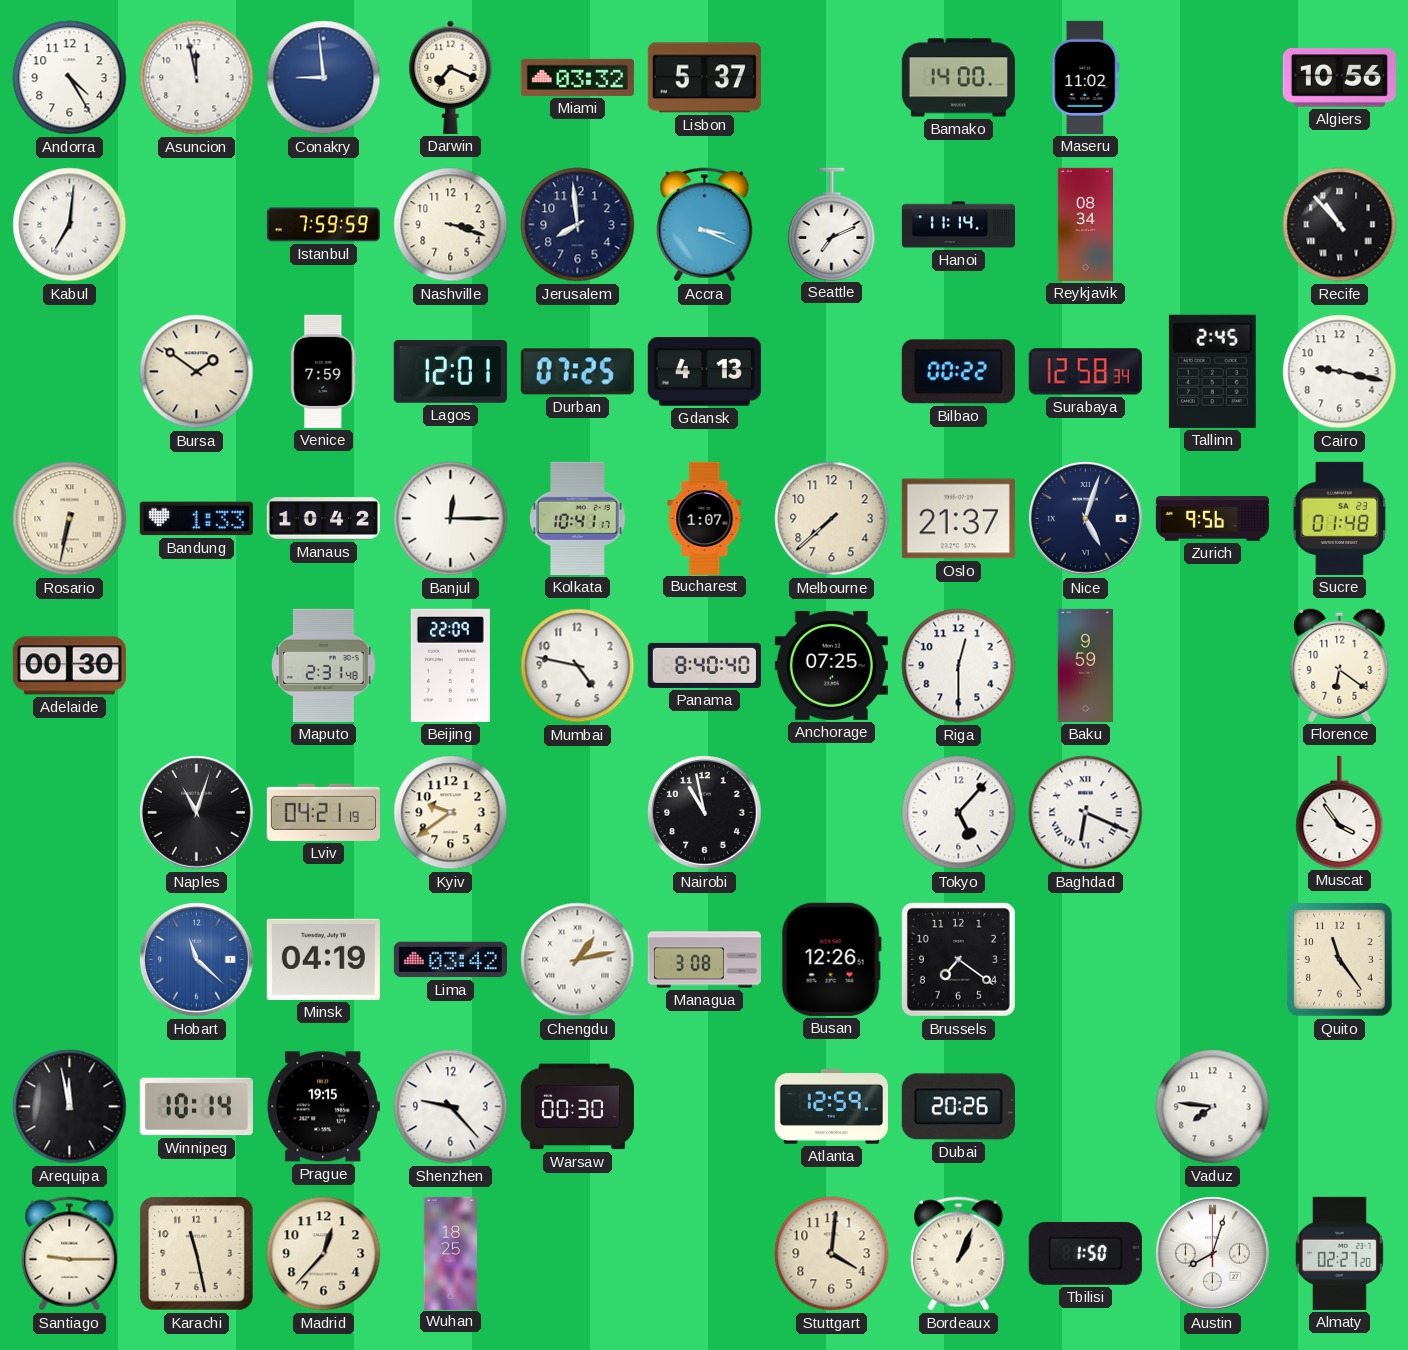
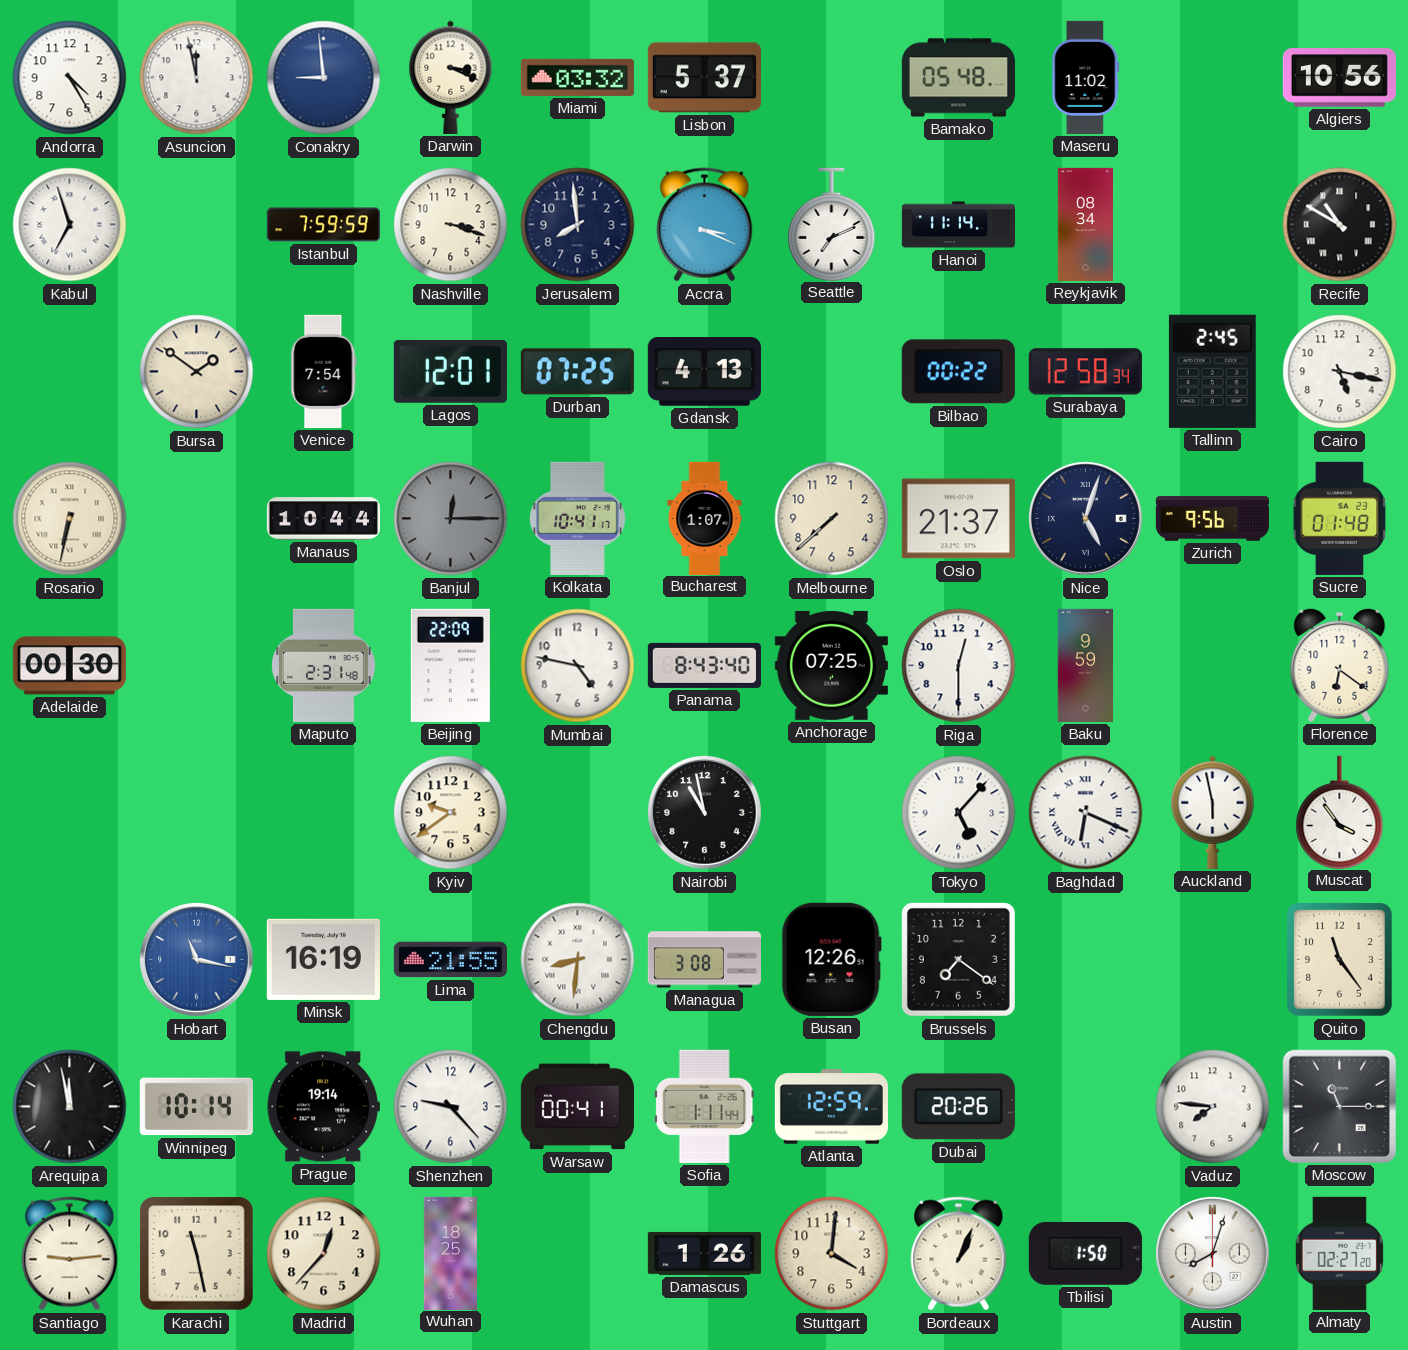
Darwin: 7:19 -> 3:19
Bamako: 14:00 -> 05:48
Kabul: 7:01 -> 6:57
Recife: 10:53 -> 10:50
Venice: 7:59 -> 7:54
Cairo: 9:17 -> 5:17
Bandung: 1:33 -> none
Manaus: 10:42 -> 10:44
Banjul dial: white -> grey
Panama: 8:40 -> 8:43
Naples: 11:03 -> none
Lviv: 04:21 -> none
Auckland: none -> 5:58
Hobart: 11:22 -> 11:17
Minsk: 04:19 -> 16:19
Lima: 03:42 -> 21:55
Chengdu: 1:13 -> 8:31
Prague: 19:15 -> 19:14
Warsaw: 00:30 -> 00:41
Sofia: none -> 1:11
Moscow: none -> 11:15
Santiago: 9:15 -> 9:14
Damascus: none -> 1:26
